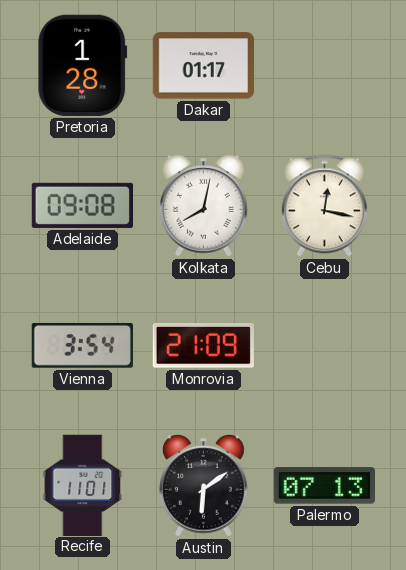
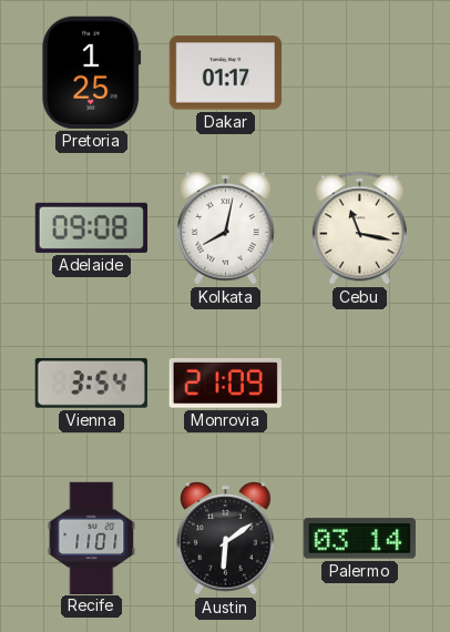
Pretoria: 1:28 -> 1:25
Cebu: 12:17 -> 11:17
Palermo: 07:13 -> 03:14
